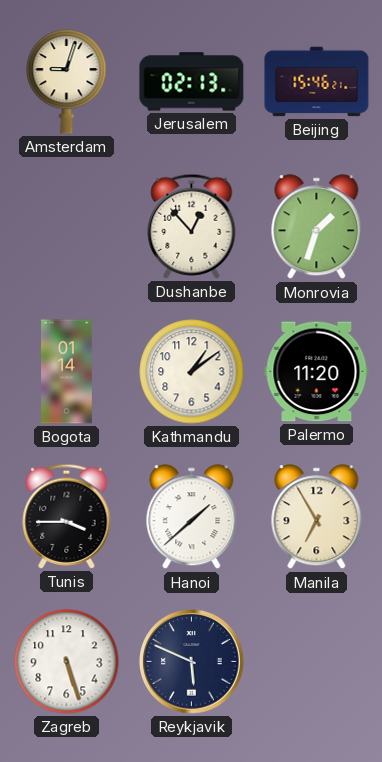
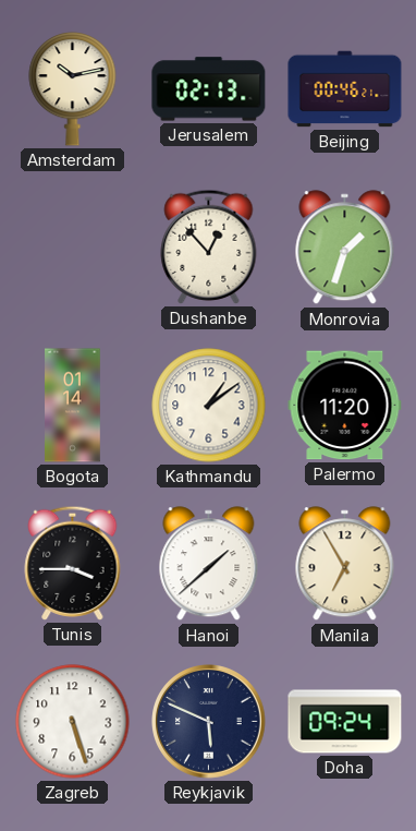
Amsterdam: 9:03 -> 10:13
Beijing: 15:46 -> 00:46
Doha: none -> 09:24
